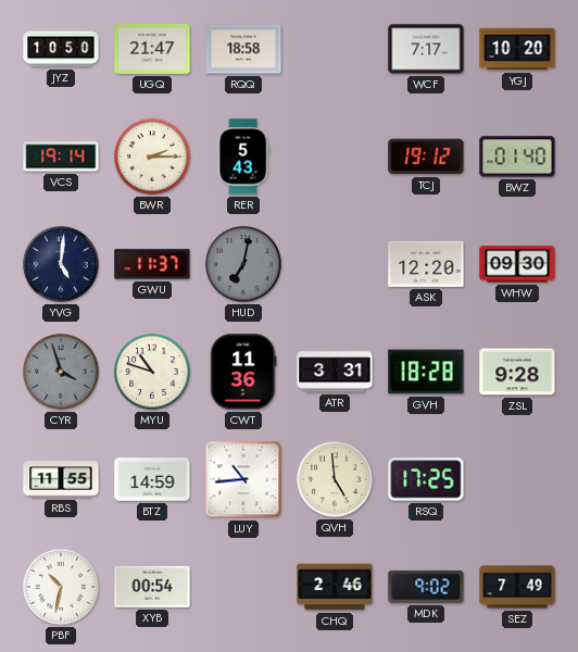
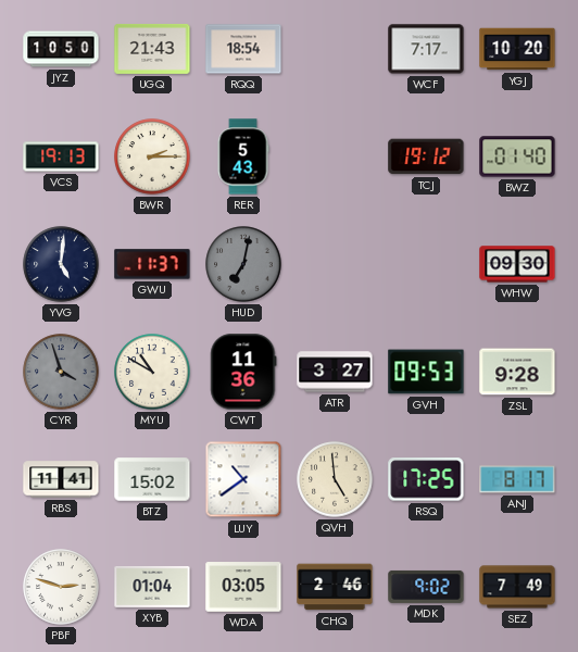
UGQ: 21:47 -> 21:43
RQQ: 18:58 -> 18:54
VCS: 19:14 -> 19:13
ASK: 12:20 -> none
MYU: 10:48 -> 10:50
ATR: 3:31 -> 3:27
GVH: 18:28 -> 09:53
RBS: 11:55 -> 11:41
BTZ: 14:59 -> 15:02
LUY: 10:44 -> 10:39
ANJ: none -> 8:17
PBF: 10:32 -> 2:48
XYB: 00:54 -> 01:04
WDA: none -> 03:05
